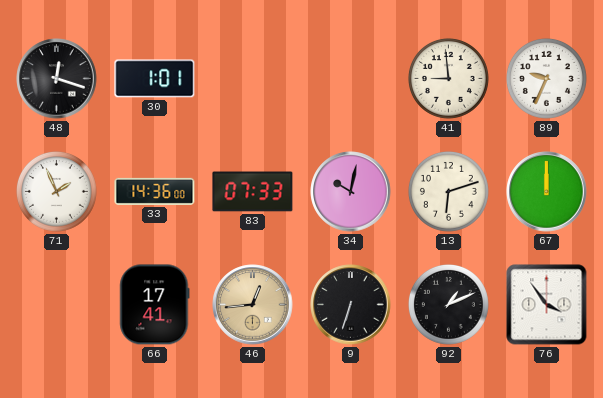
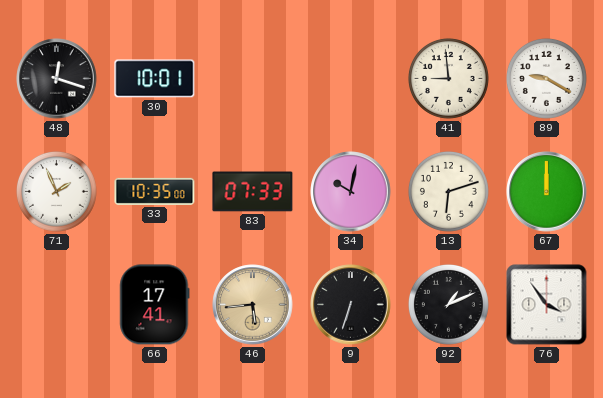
30: 1:01 -> 10:01
89: 9:34 -> 9:20
33: 14:36 -> 10:35
46: 12:44 -> 5:44
